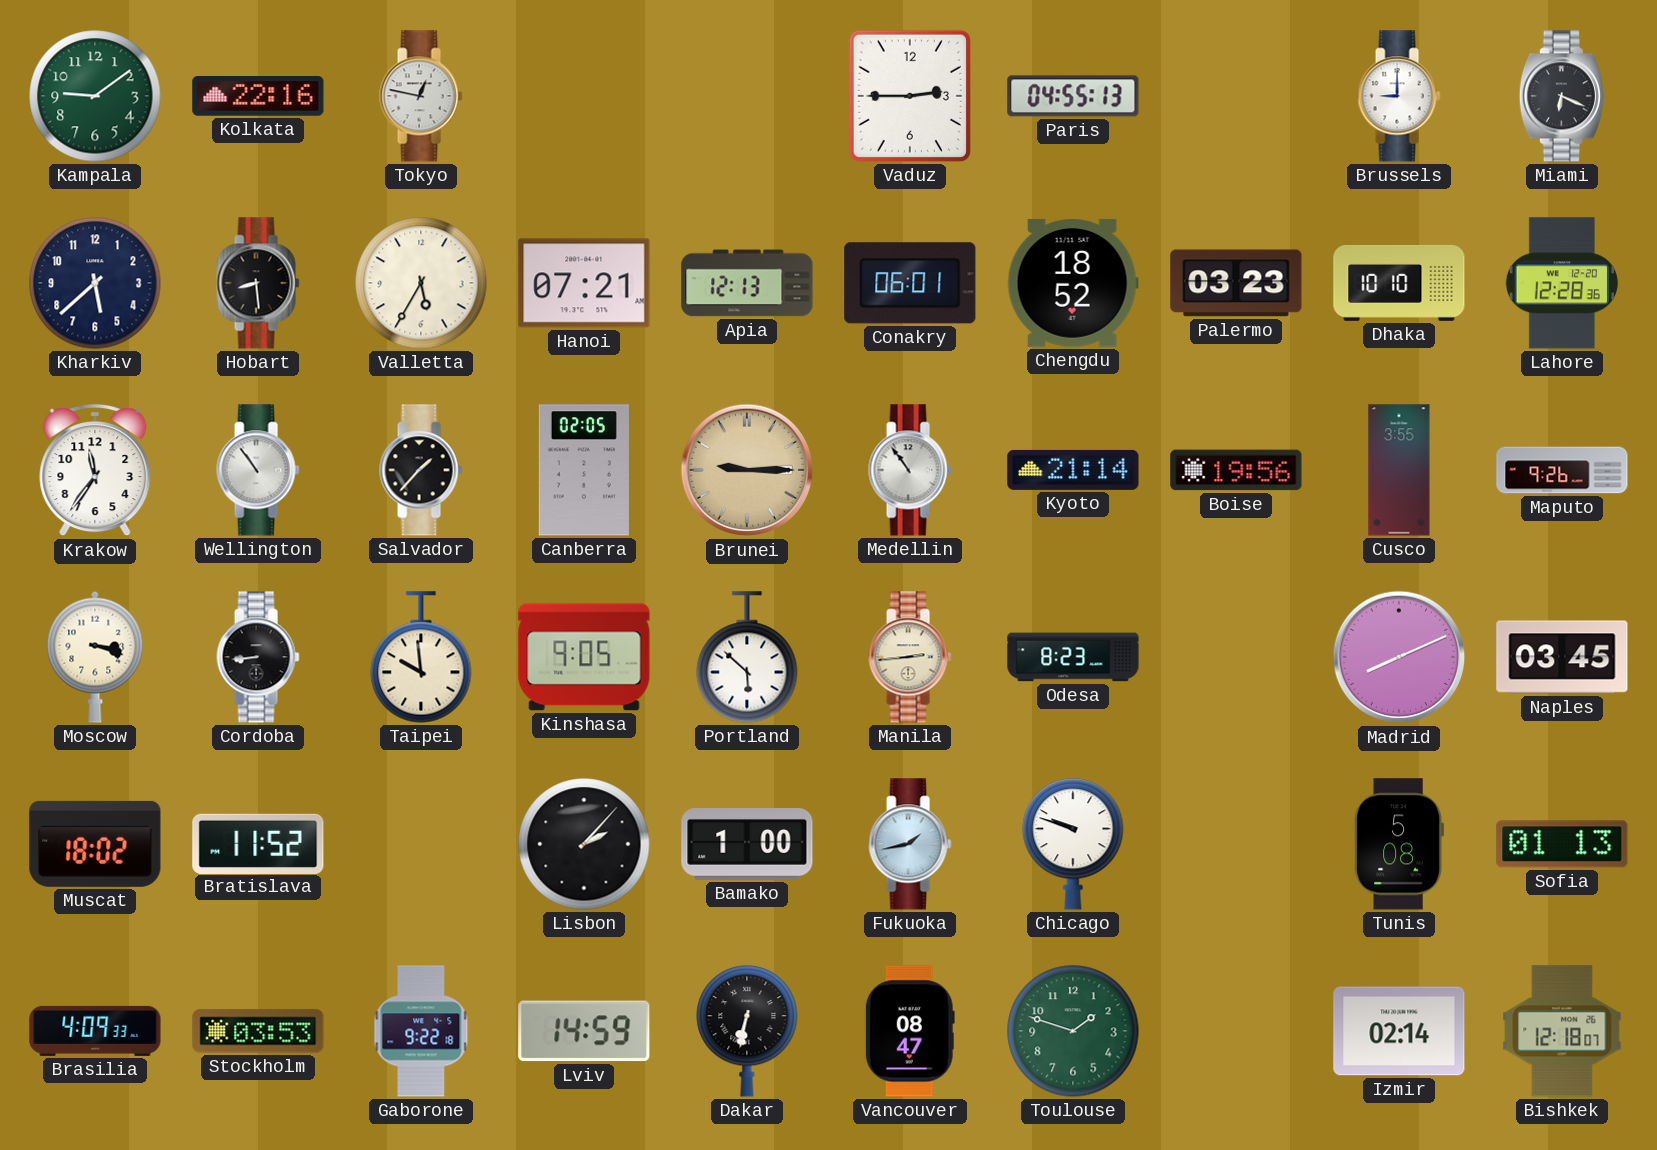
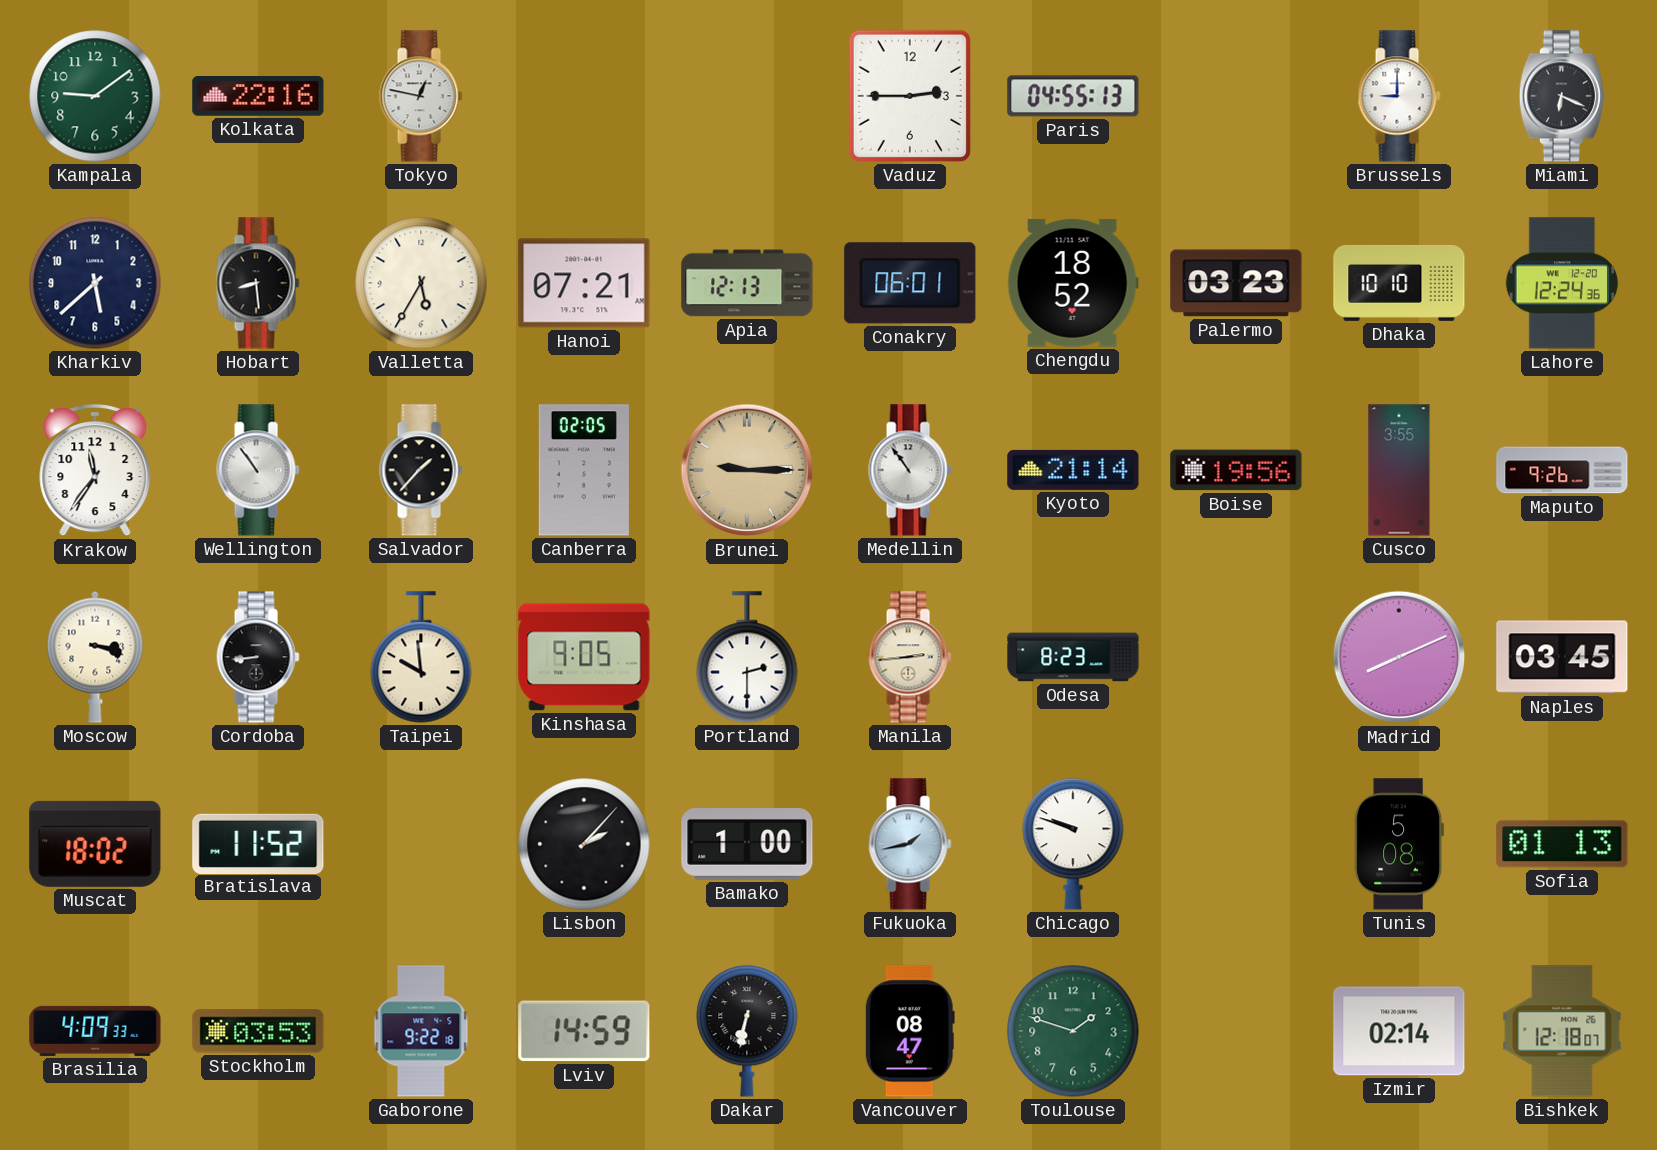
Lahore: 12:28 -> 12:24
Portland: 5:52 -> 2:30
